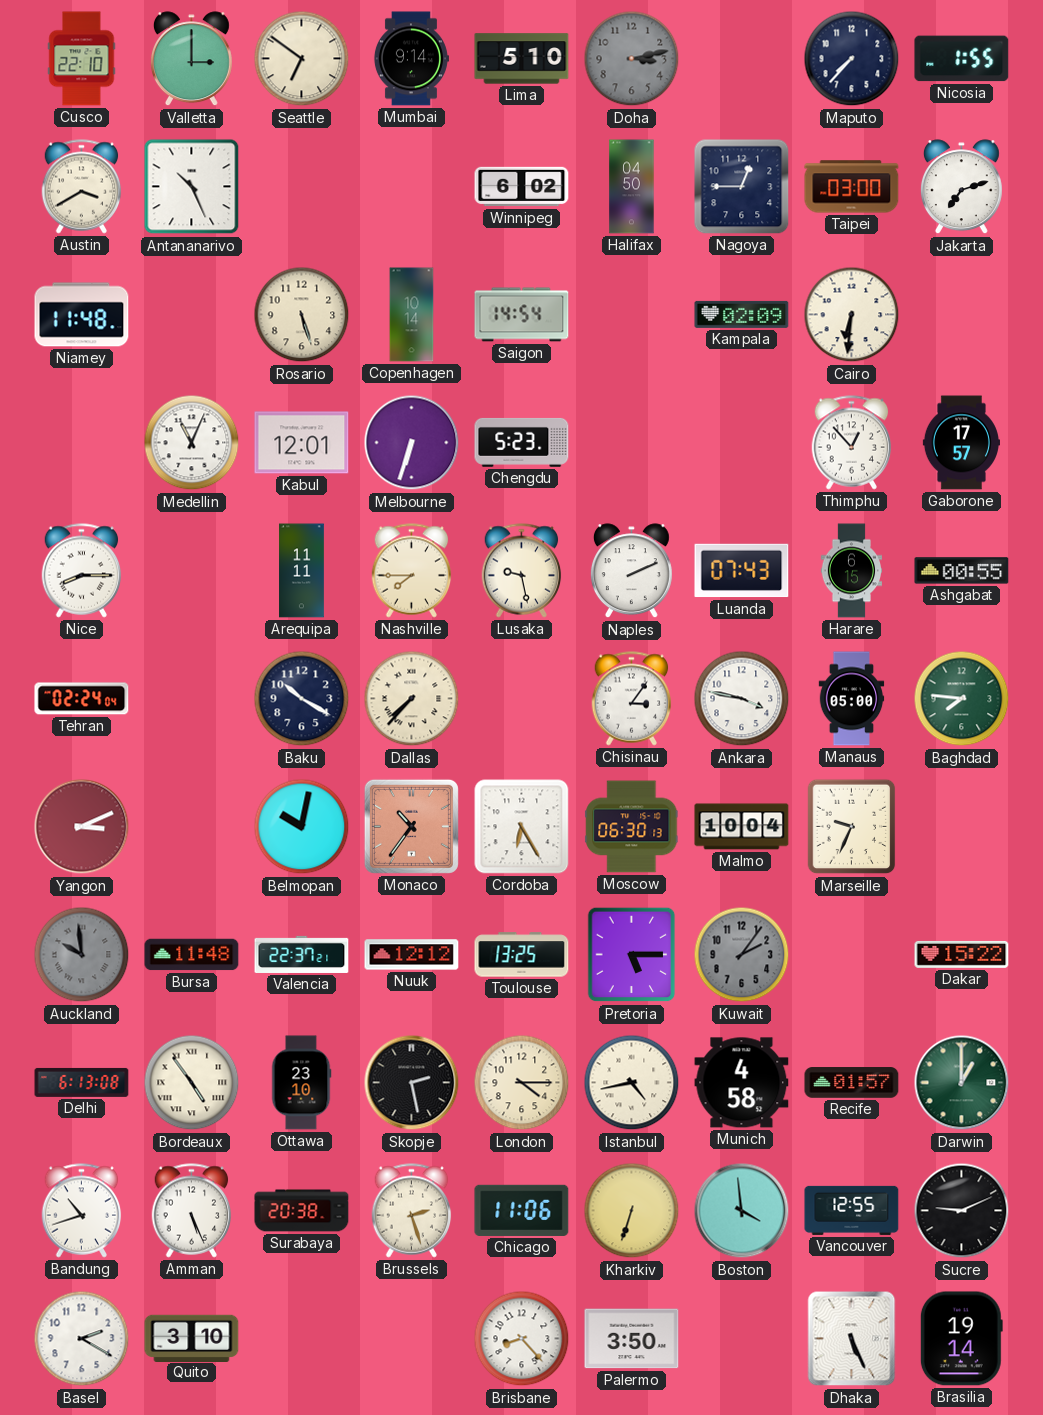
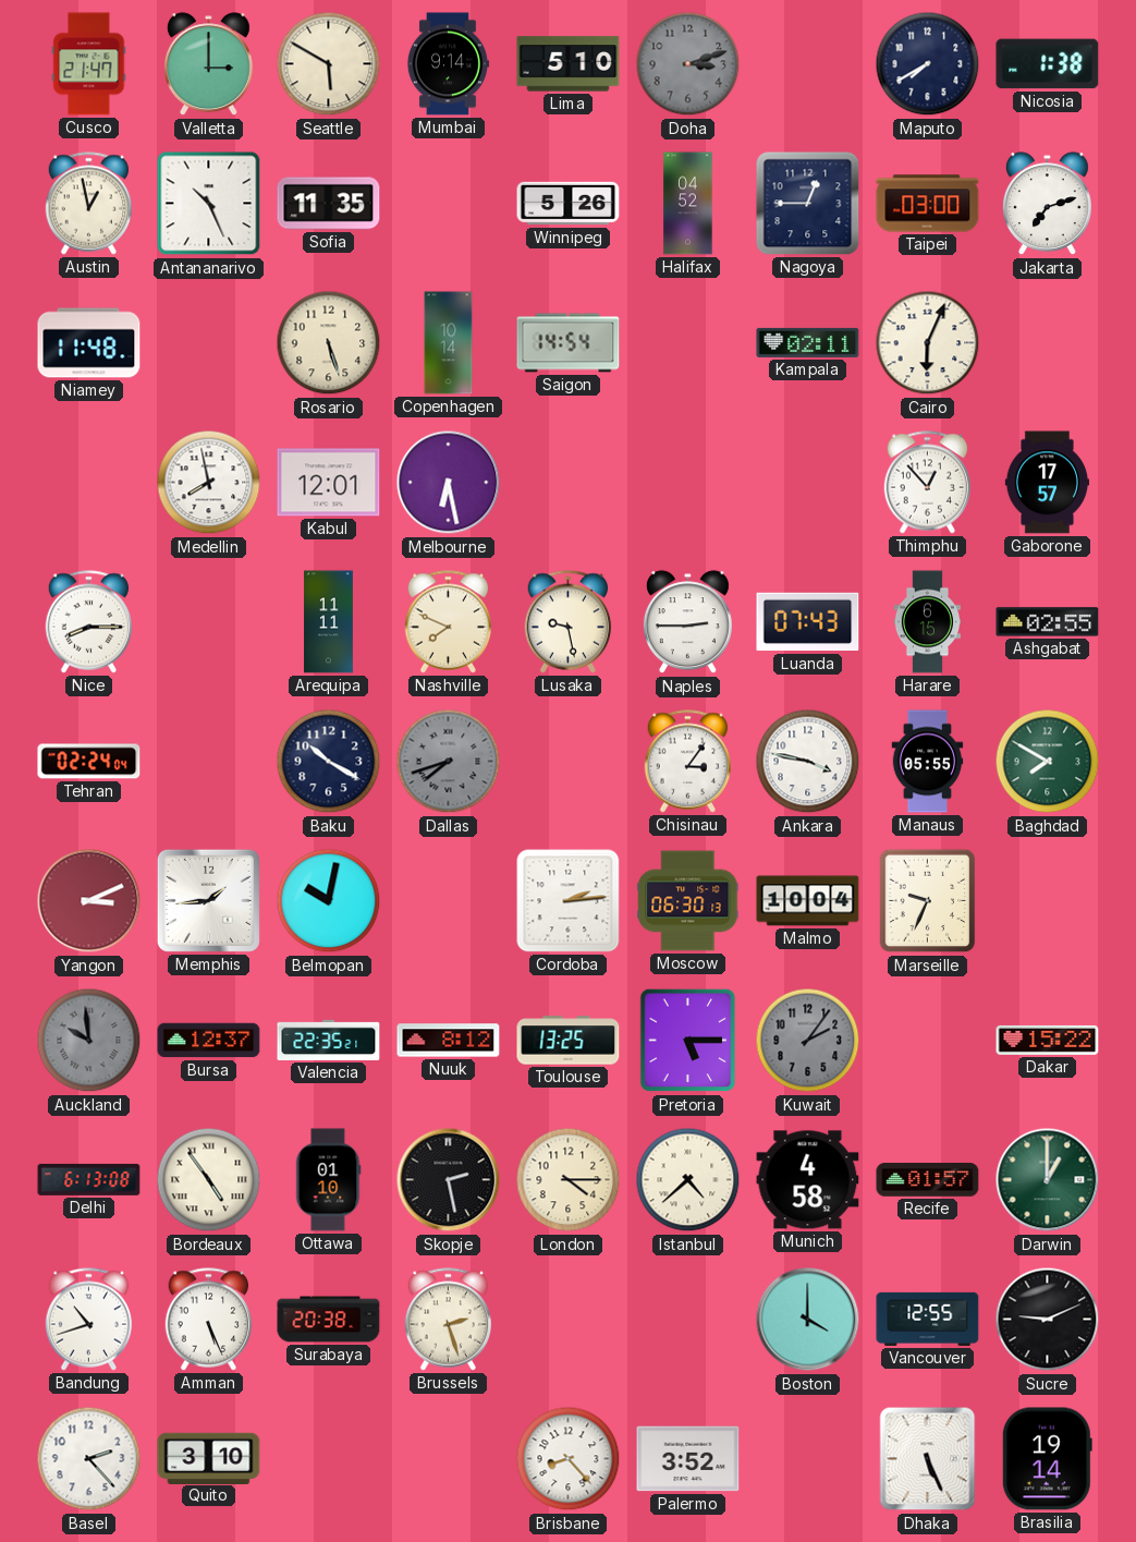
Cusco: 22:10 -> 21:47
Seattle: 6:51 -> 5:50
Doha: 3:13 -> 3:12
Maputo: 7:37 -> 7:40
Nicosia: 1:55 -> 1:38
Austin: 3:40 -> 12:58
Sofia: none -> 11:35
Winnipeg: 6:02 -> 5:26
Halifax: 04:50 -> 04:52
Kampala: 02:09 -> 02:11
Cairo: 6:31 -> 6:04
Medellin: 11:04 -> 7:58
Melbourne: 6:33 -> 6:28
Chengdu: 5:23 -> none
Nashville: 7:45 -> 7:49
Naples: 2:11 -> 2:45
Ashgabat: 00:55 -> 02:55
Dallas: 7:37 -> 7:42
Dallas dial: cream -> grey
Manaus: 05:00 -> 05:55
Baghdad: 7:46 -> 7:50
Memphis: none -> 1:44
Monaco: 10:36 -> none
Cordoba: 6:25 -> 2:14
Bursa: 11:48 -> 12:37
Valencia: 22:37 -> 22:35
Nuuk: 12:12 -> 8:12
Ottawa: 23:10 -> 01:10
Istanbul: 4:43 -> 4:38
Chicago: 11:06 -> none
Kharkiv: 6:33 -> none
Boston: 3:59 -> 4:00
Basel: 2:20 -> 2:23
Palermo: 3:50 -> 3:52
